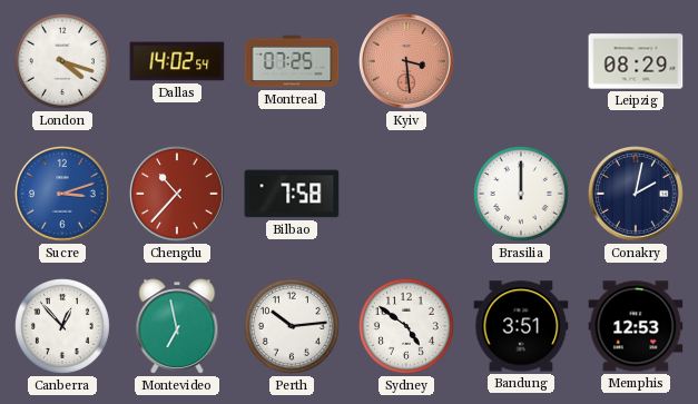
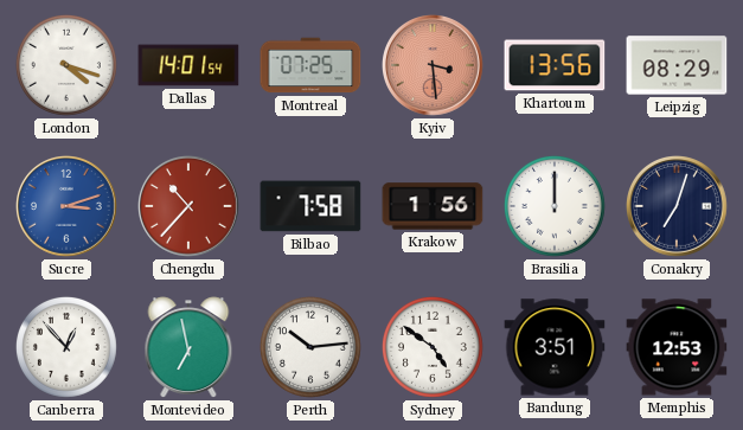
Dallas: 14:02 -> 14:01
Khartoum: none -> 13:56
Krakow: none -> 1:56
Conakry: 2:02 -> 7:03
